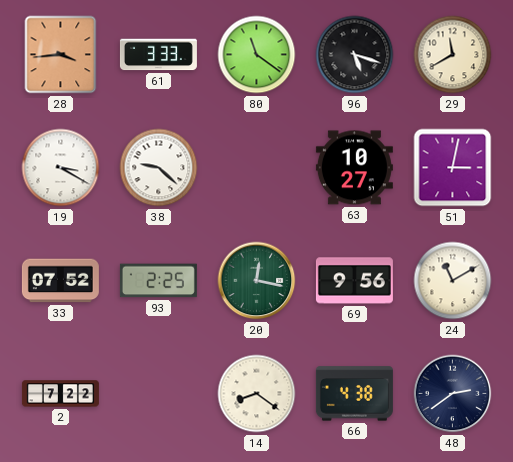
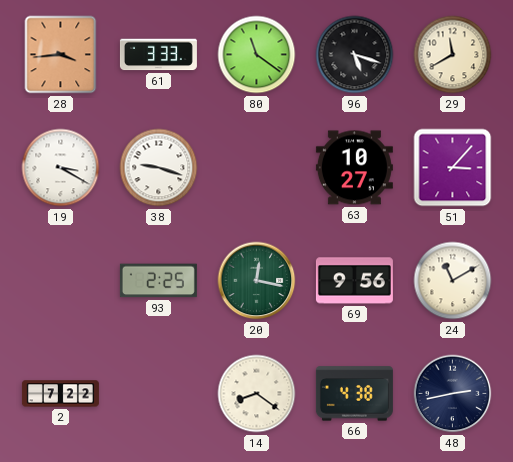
38: 9:22 -> 9:18
51: 3:02 -> 3:07
33: 07:52 -> none
48: 2:39 -> 2:43
